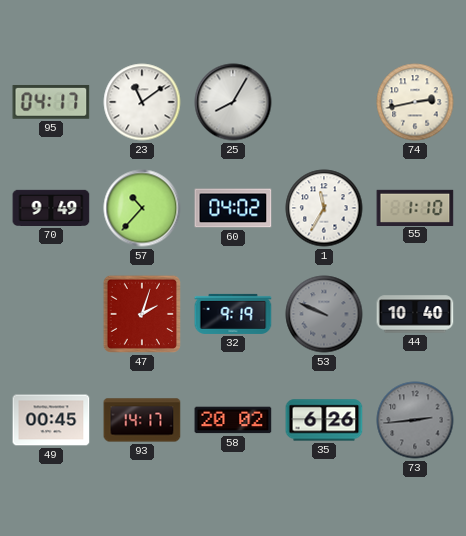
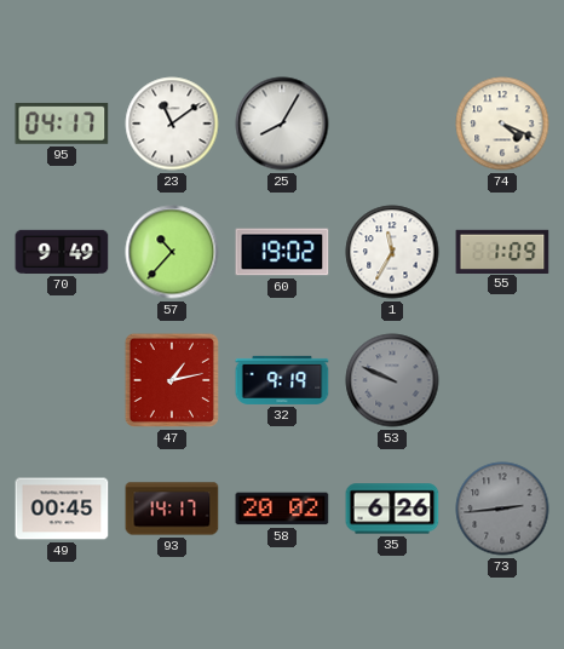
74: 2:43 -> 4:19
60: 04:02 -> 19:02
55: 1:10 -> 1:09
47: 2:03 -> 1:13
44: 10:40 -> none
